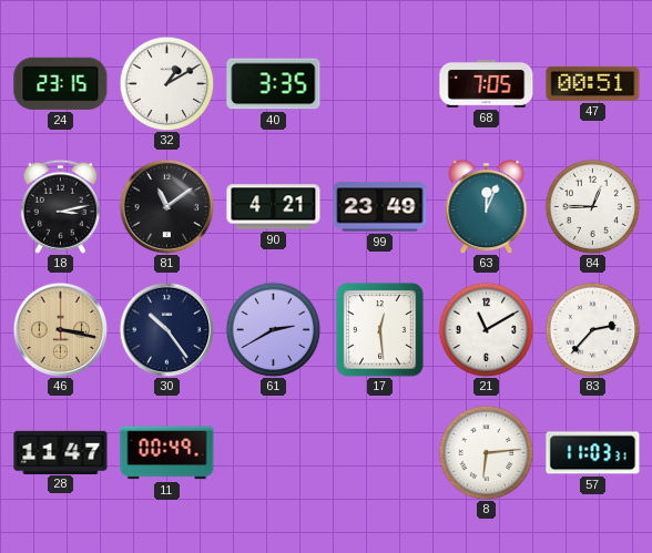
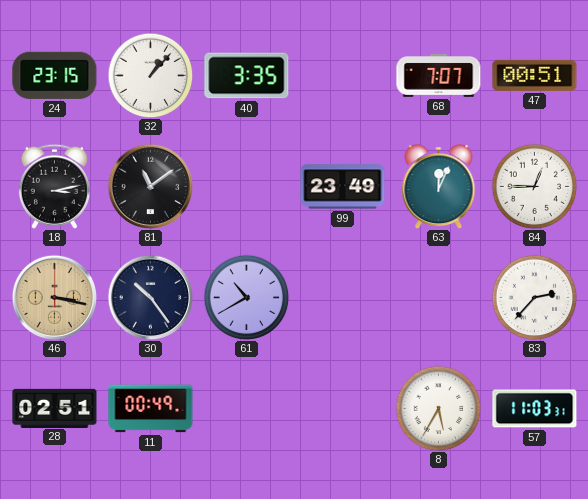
32: 1:10 -> 1:07
68: 7:05 -> 7:07
90: 4:21 -> none
61: 2:40 -> 10:40
17: 12:29 -> none
21: 11:10 -> none
28: 11:47 -> 02:51
8: 6:14 -> 5:35
